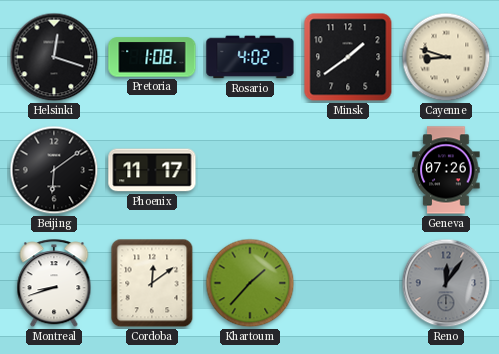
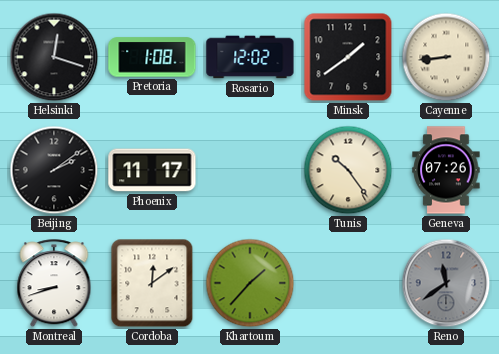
Rosario: 4:02 -> 12:02
Cayenne: 8:48 -> 8:44
Beijing: 6:09 -> 2:09
Tunis: none -> 10:24
Reno: 12:06 -> 11:39
